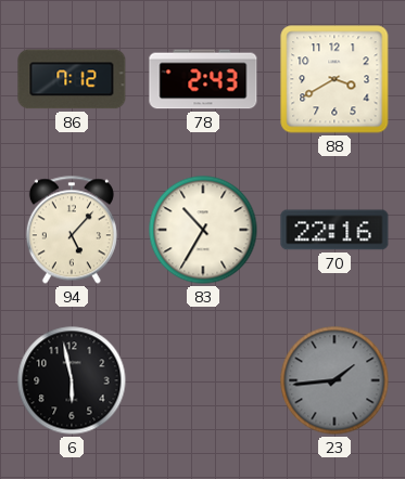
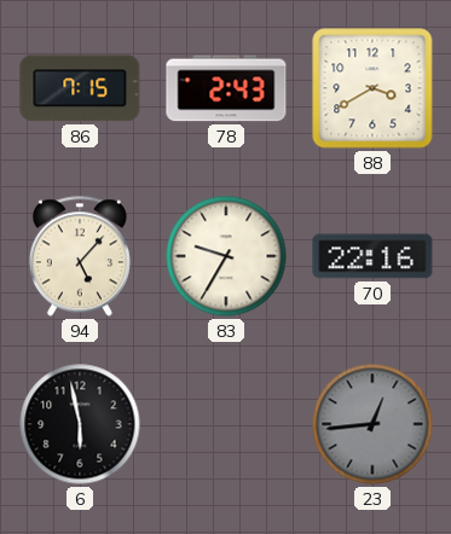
86: 7:12 -> 7:15
83: 10:35 -> 9:35
23: 1:44 -> 12:44
